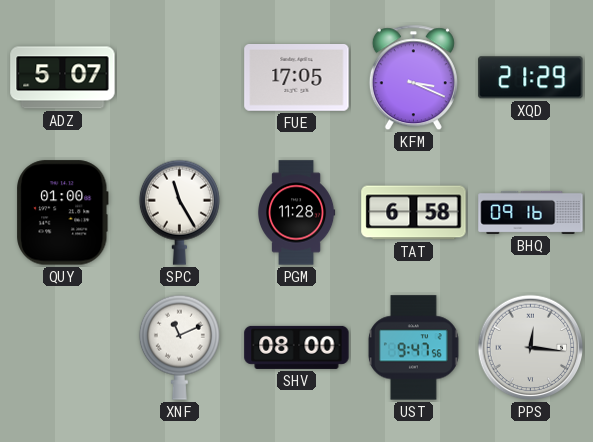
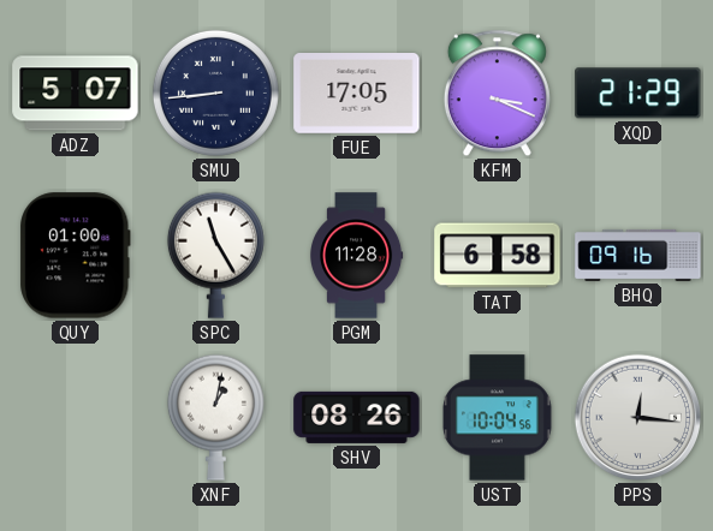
SMU: none -> 8:44
XNF: 11:11 -> 1:02
SHV: 08:00 -> 08:26
UST: 9:47 -> 10:04
